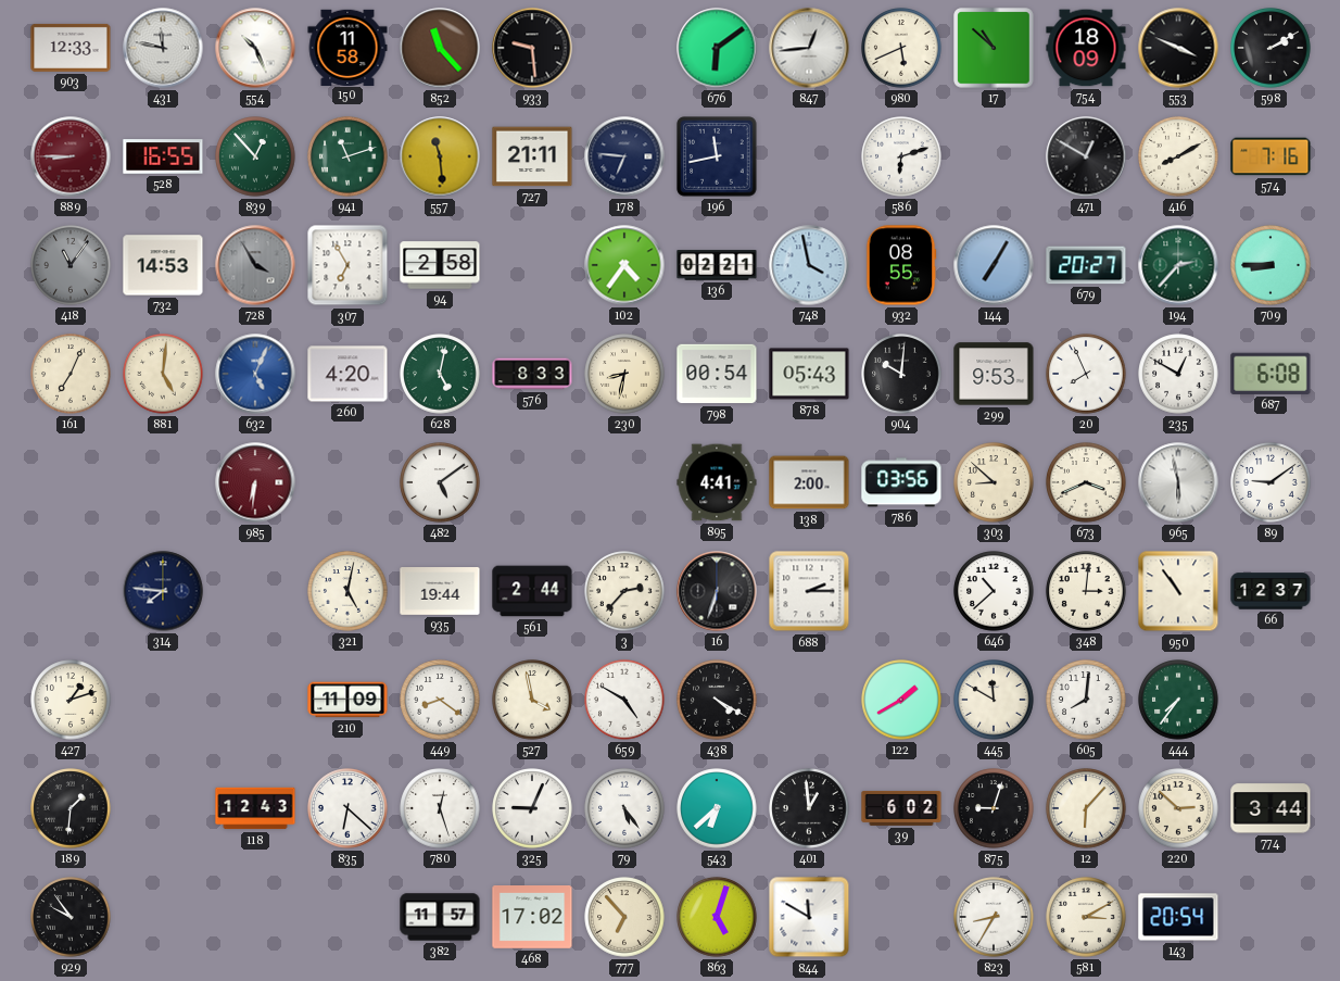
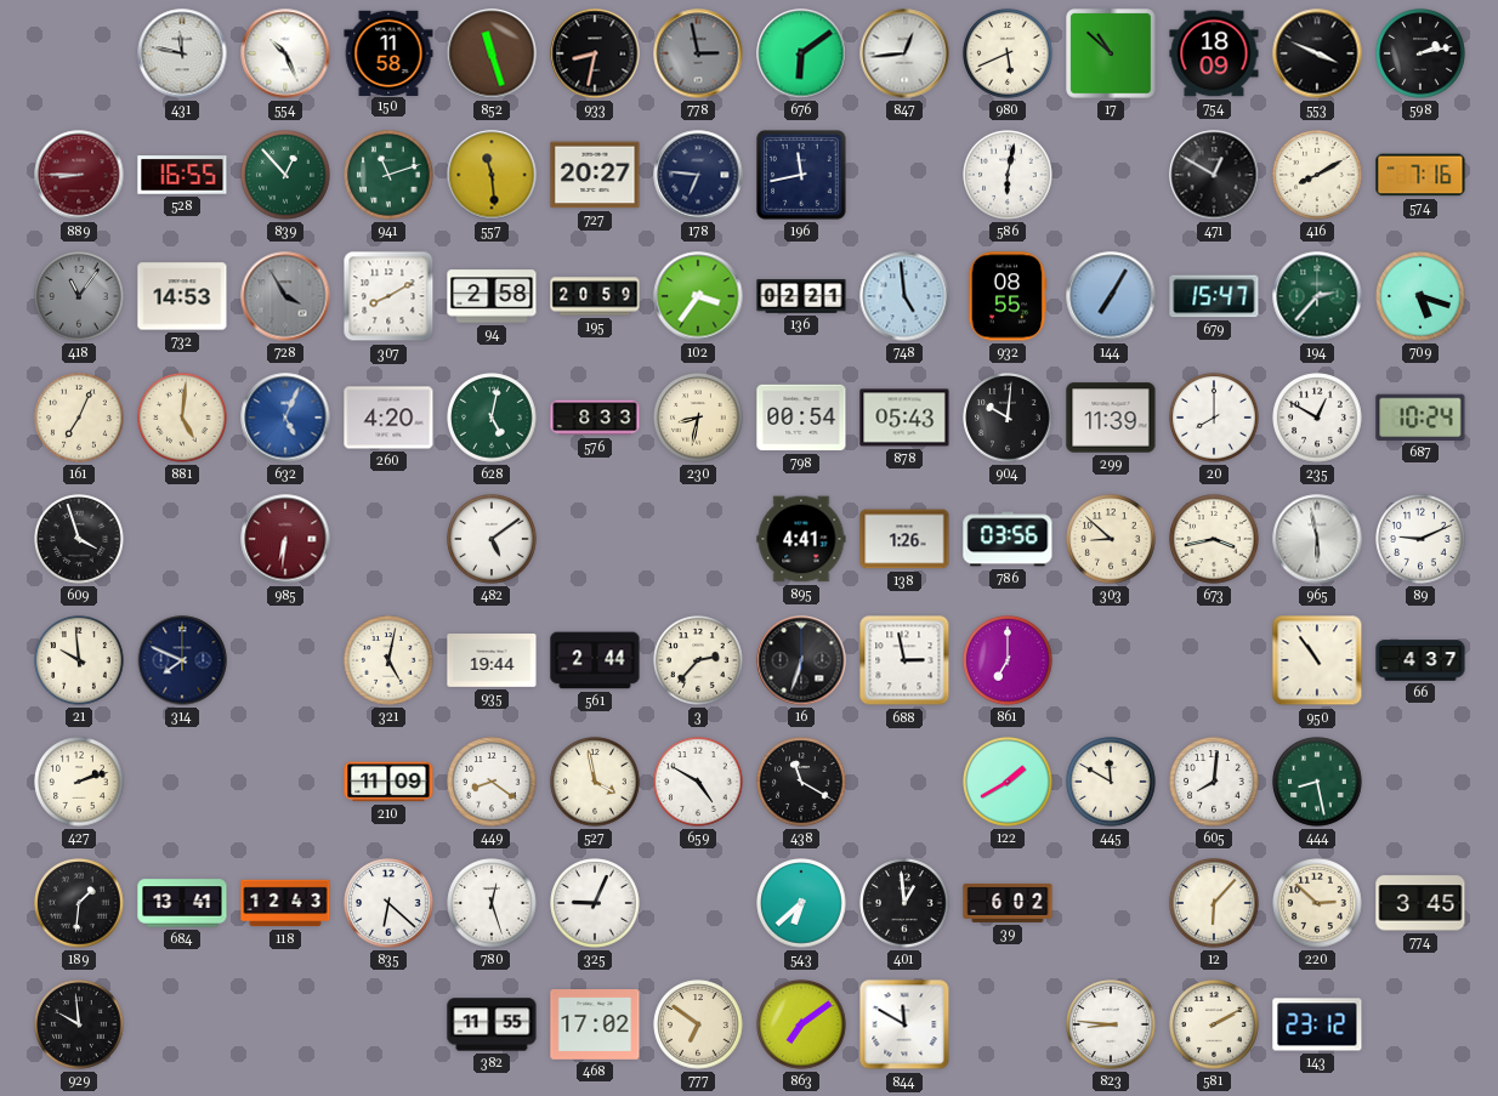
903: 12:33 -> none
852: 11:23 -> 11:27
933: 9:29 -> 8:32
778: none -> 2:58
598: 2:10 -> 2:13
727: 21:11 -> 20:27
586: 6:12 -> 6:02
307: 6:55 -> 8:10
195: none -> 20:59
102: 4:36 -> 3:36
748: 3:58 -> 4:59
679: 20:27 -> 15:47
709: 8:45 -> 5:18
299: 9:53 -> 11:39
20: 7:56 -> 8:00
687: 6:08 -> 10:24
609: none -> 3:57
138: 2:00 -> 1:26
673: 3:41 -> 3:43
89: 9:09 -> 9:11
21: none -> 9:59
314: 7:46 -> 7:49
688: 2:15 -> 2:58
861: none -> 7:00
646: 10:38 -> none
348: 3:01 -> none
66: 12:37 -> 4:37
427: 1:12 -> 2:12
438: 4:20 -> 11:20
444: 7:36 -> 8:28
684: none -> 13:41
79: 5:24 -> none
875: 9:03 -> none
774: 3:44 -> 3:45
929: 9:54 -> 9:59
382: 11:57 -> 11:55
777: 6:53 -> 6:51
863: 5:03 -> 7:09
823: 8:35 -> 8:46
581: 3:10 -> 2:10
143: 20:54 -> 23:12
